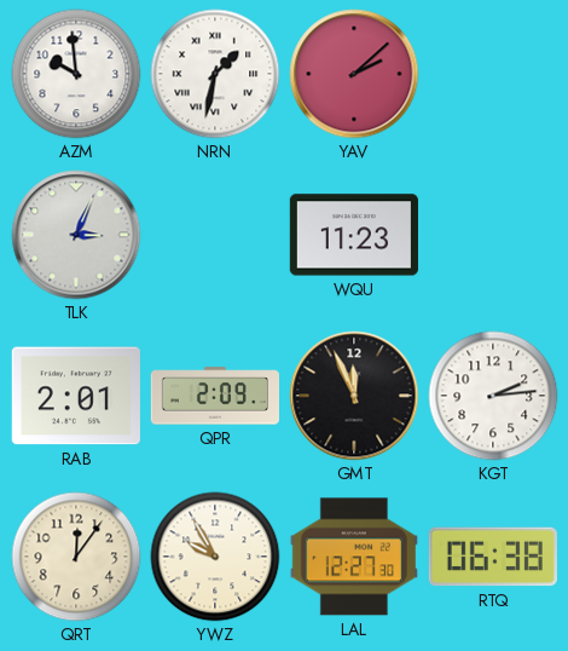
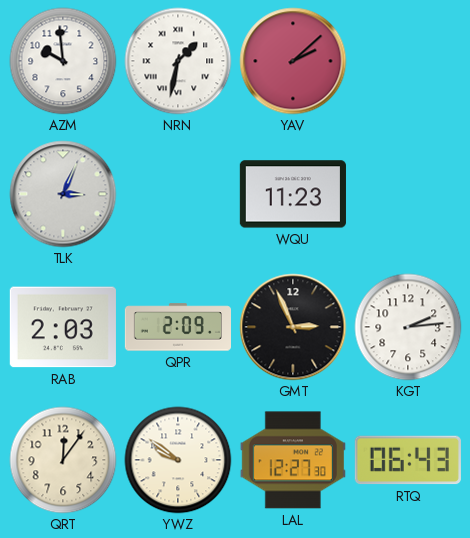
RAB: 2:01 -> 2:03
GMT: 11:56 -> 2:56
YWZ: 9:55 -> 9:51
RTQ: 06:38 -> 06:43
